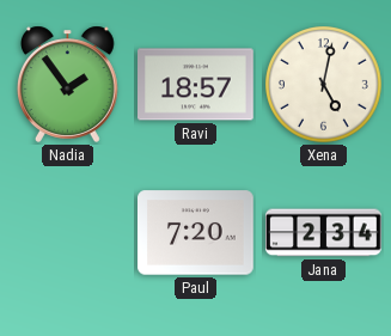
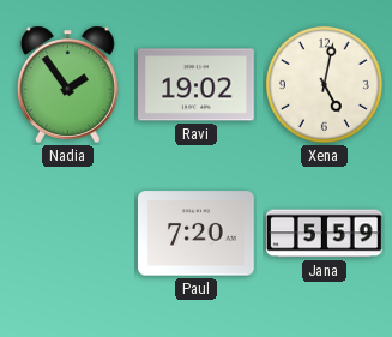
Ravi: 18:57 -> 19:02
Jana: 2:34 -> 5:59
